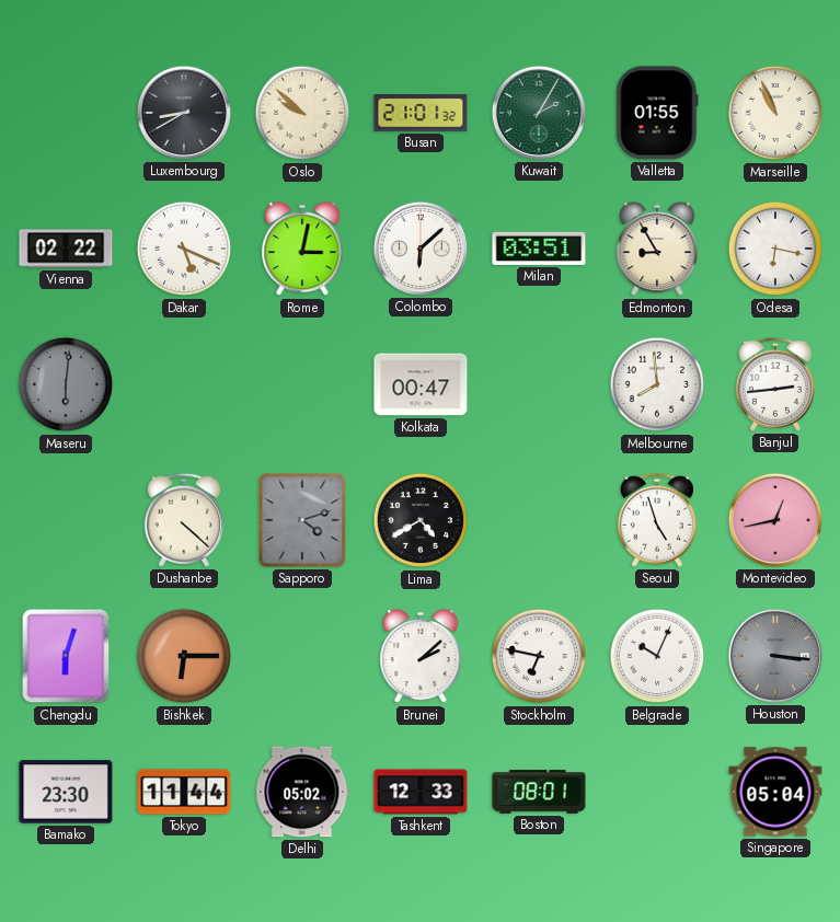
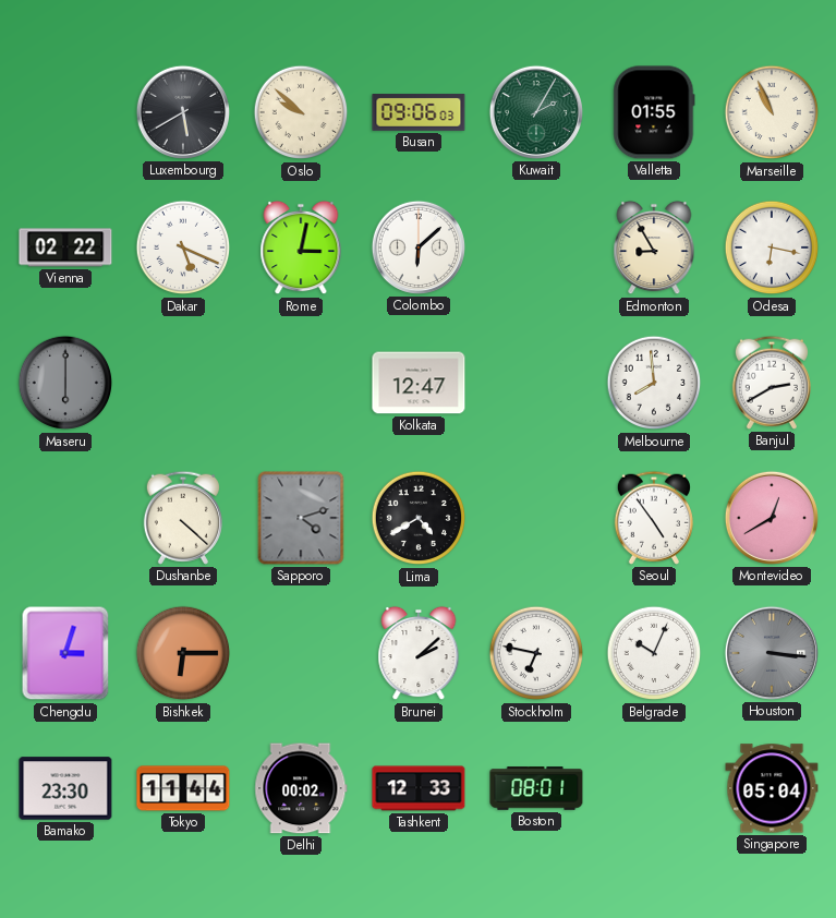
Luxembourg: 8:40 -> 5:40
Busan: 21:01 -> 09:06
Milan: 03:51 -> none
Maseru: 6:01 -> 6:00
Kolkata: 00:47 -> 12:47
Banjul: 2:44 -> 2:40
Seoul: 4:57 -> 4:54
Montevideo: 12:43 -> 12:40
Chengdu: 6:03 -> 3:03
Delhi: 05:02 -> 00:02
